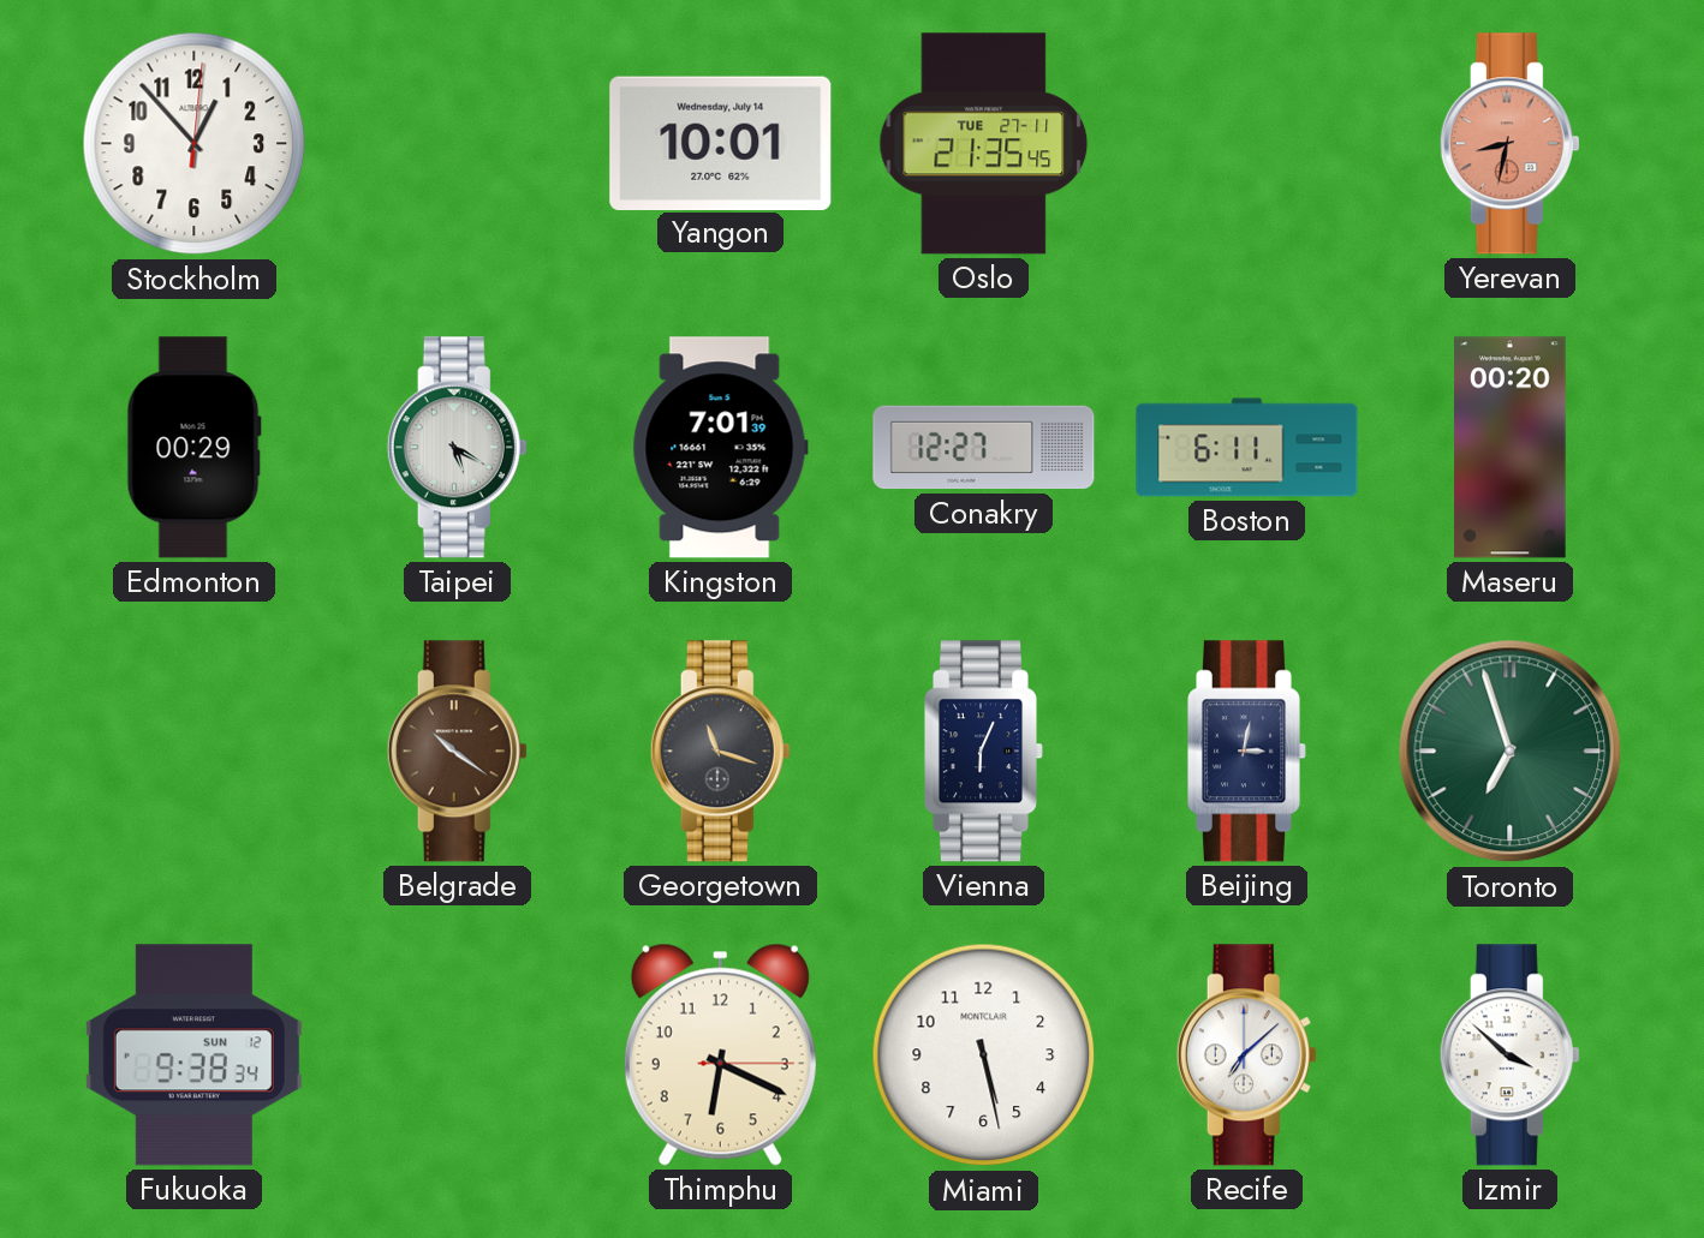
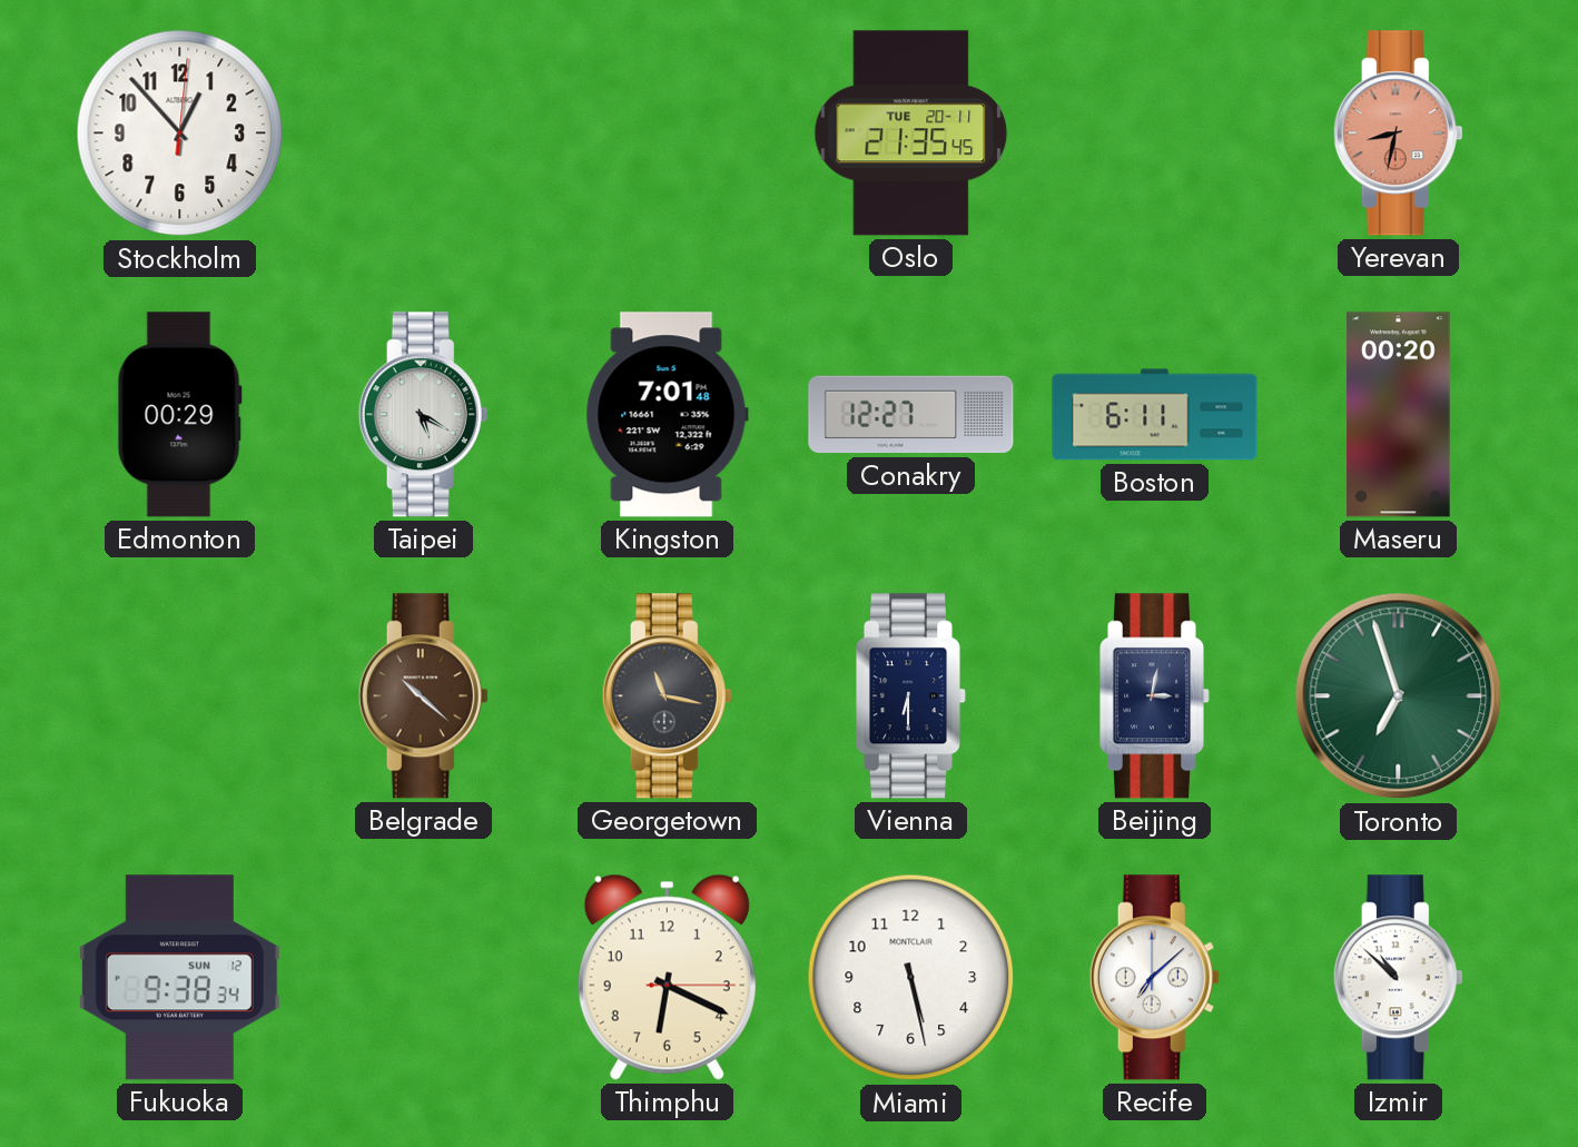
Yangon: 10:01 -> none
Oslo date: TUE 27-11 -> TUE 20-11
Kingston: 7:01:39 -> 7:01:48
Belgrade: 10:21 -> 10:22
Georgetown: 11:18 -> 11:17
Vienna: 6:04 -> 6:30
Izmir: 3:52 -> 10:52
